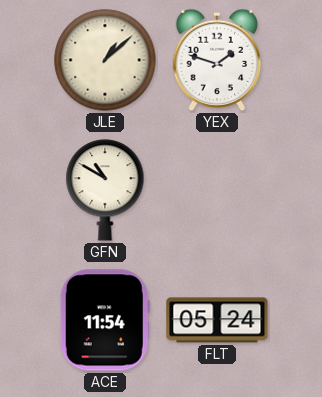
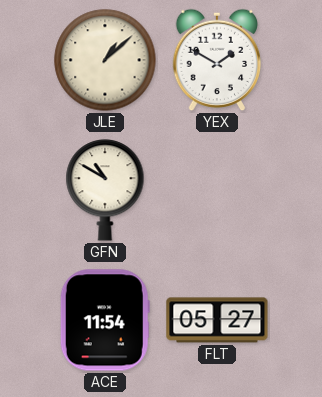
YEX: 1:48 -> 1:50
FLT: 05:24 -> 05:27
